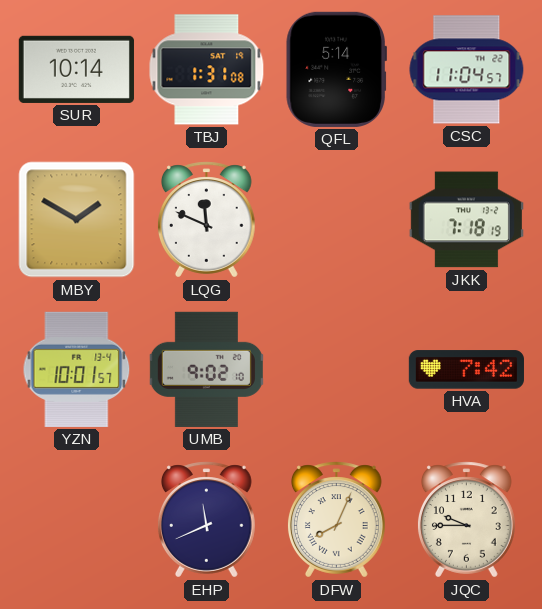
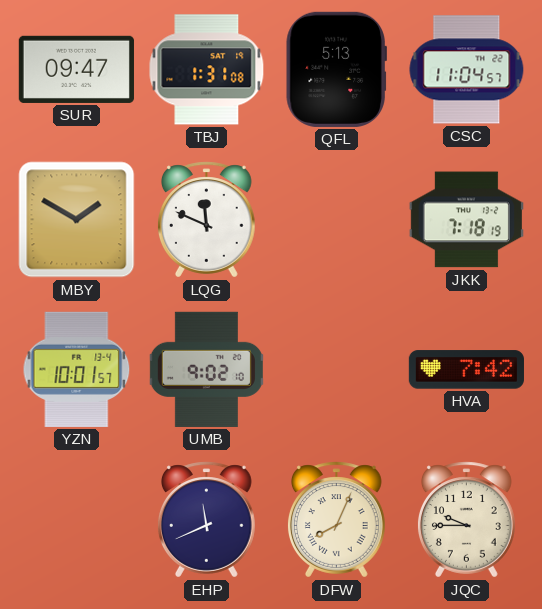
SUR: 10:14 -> 09:47
QFL: 5:14 -> 5:13
